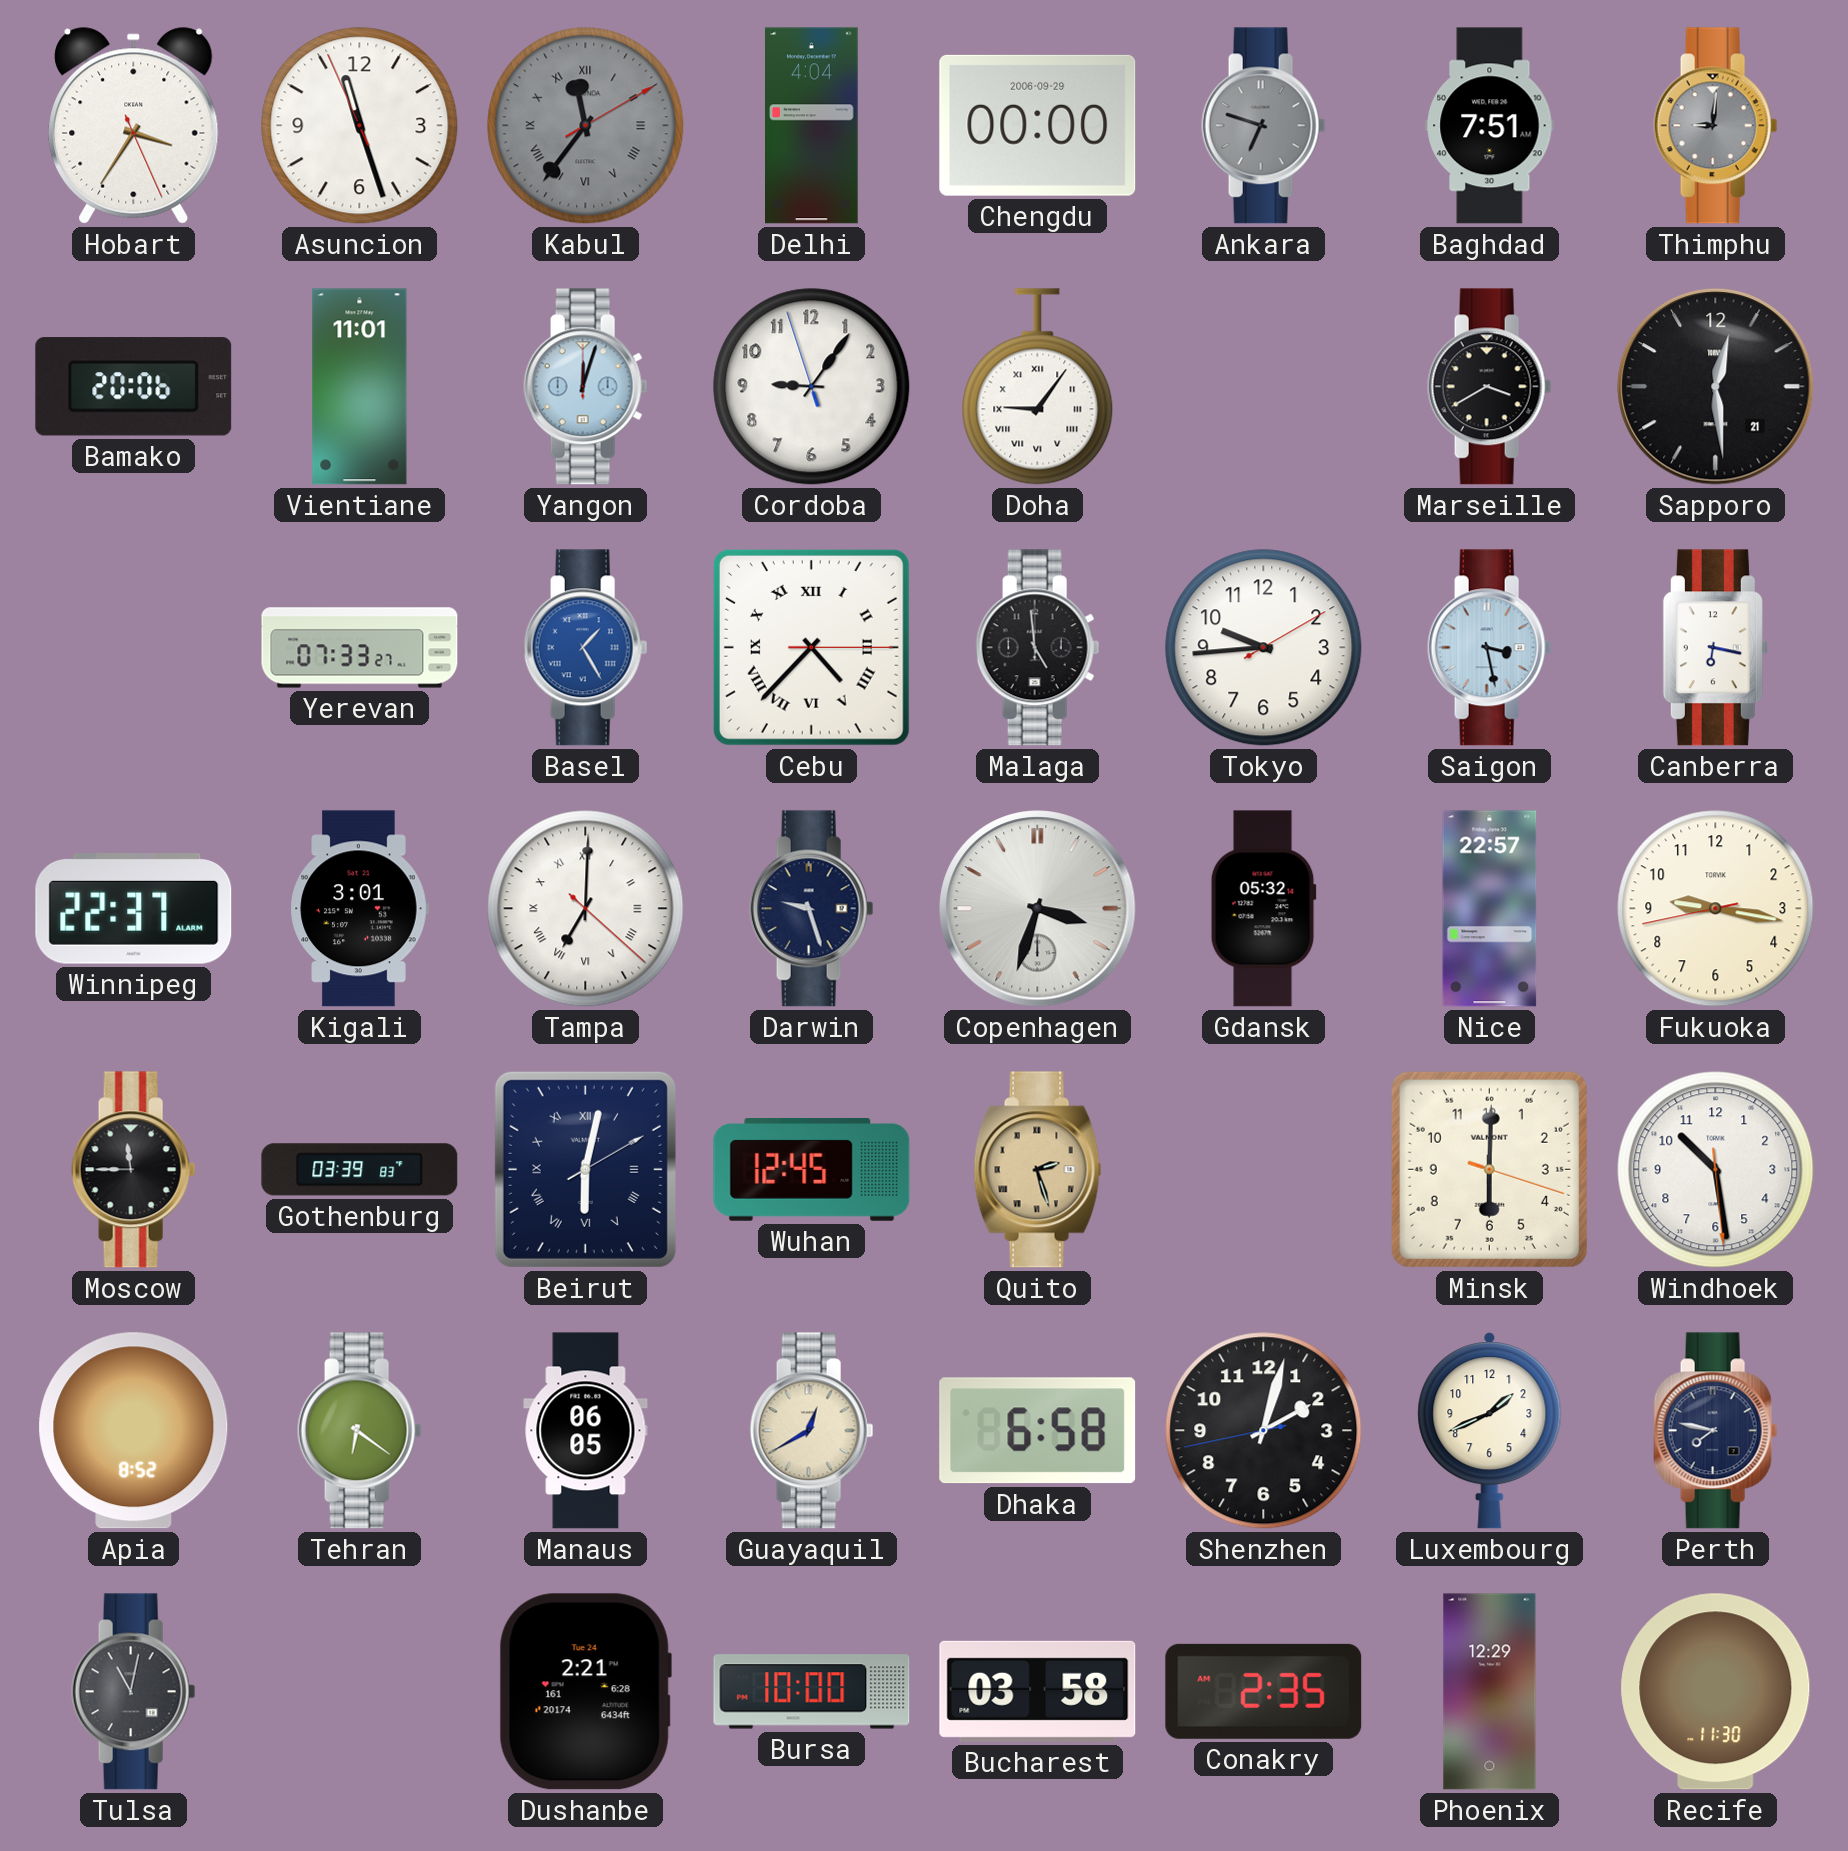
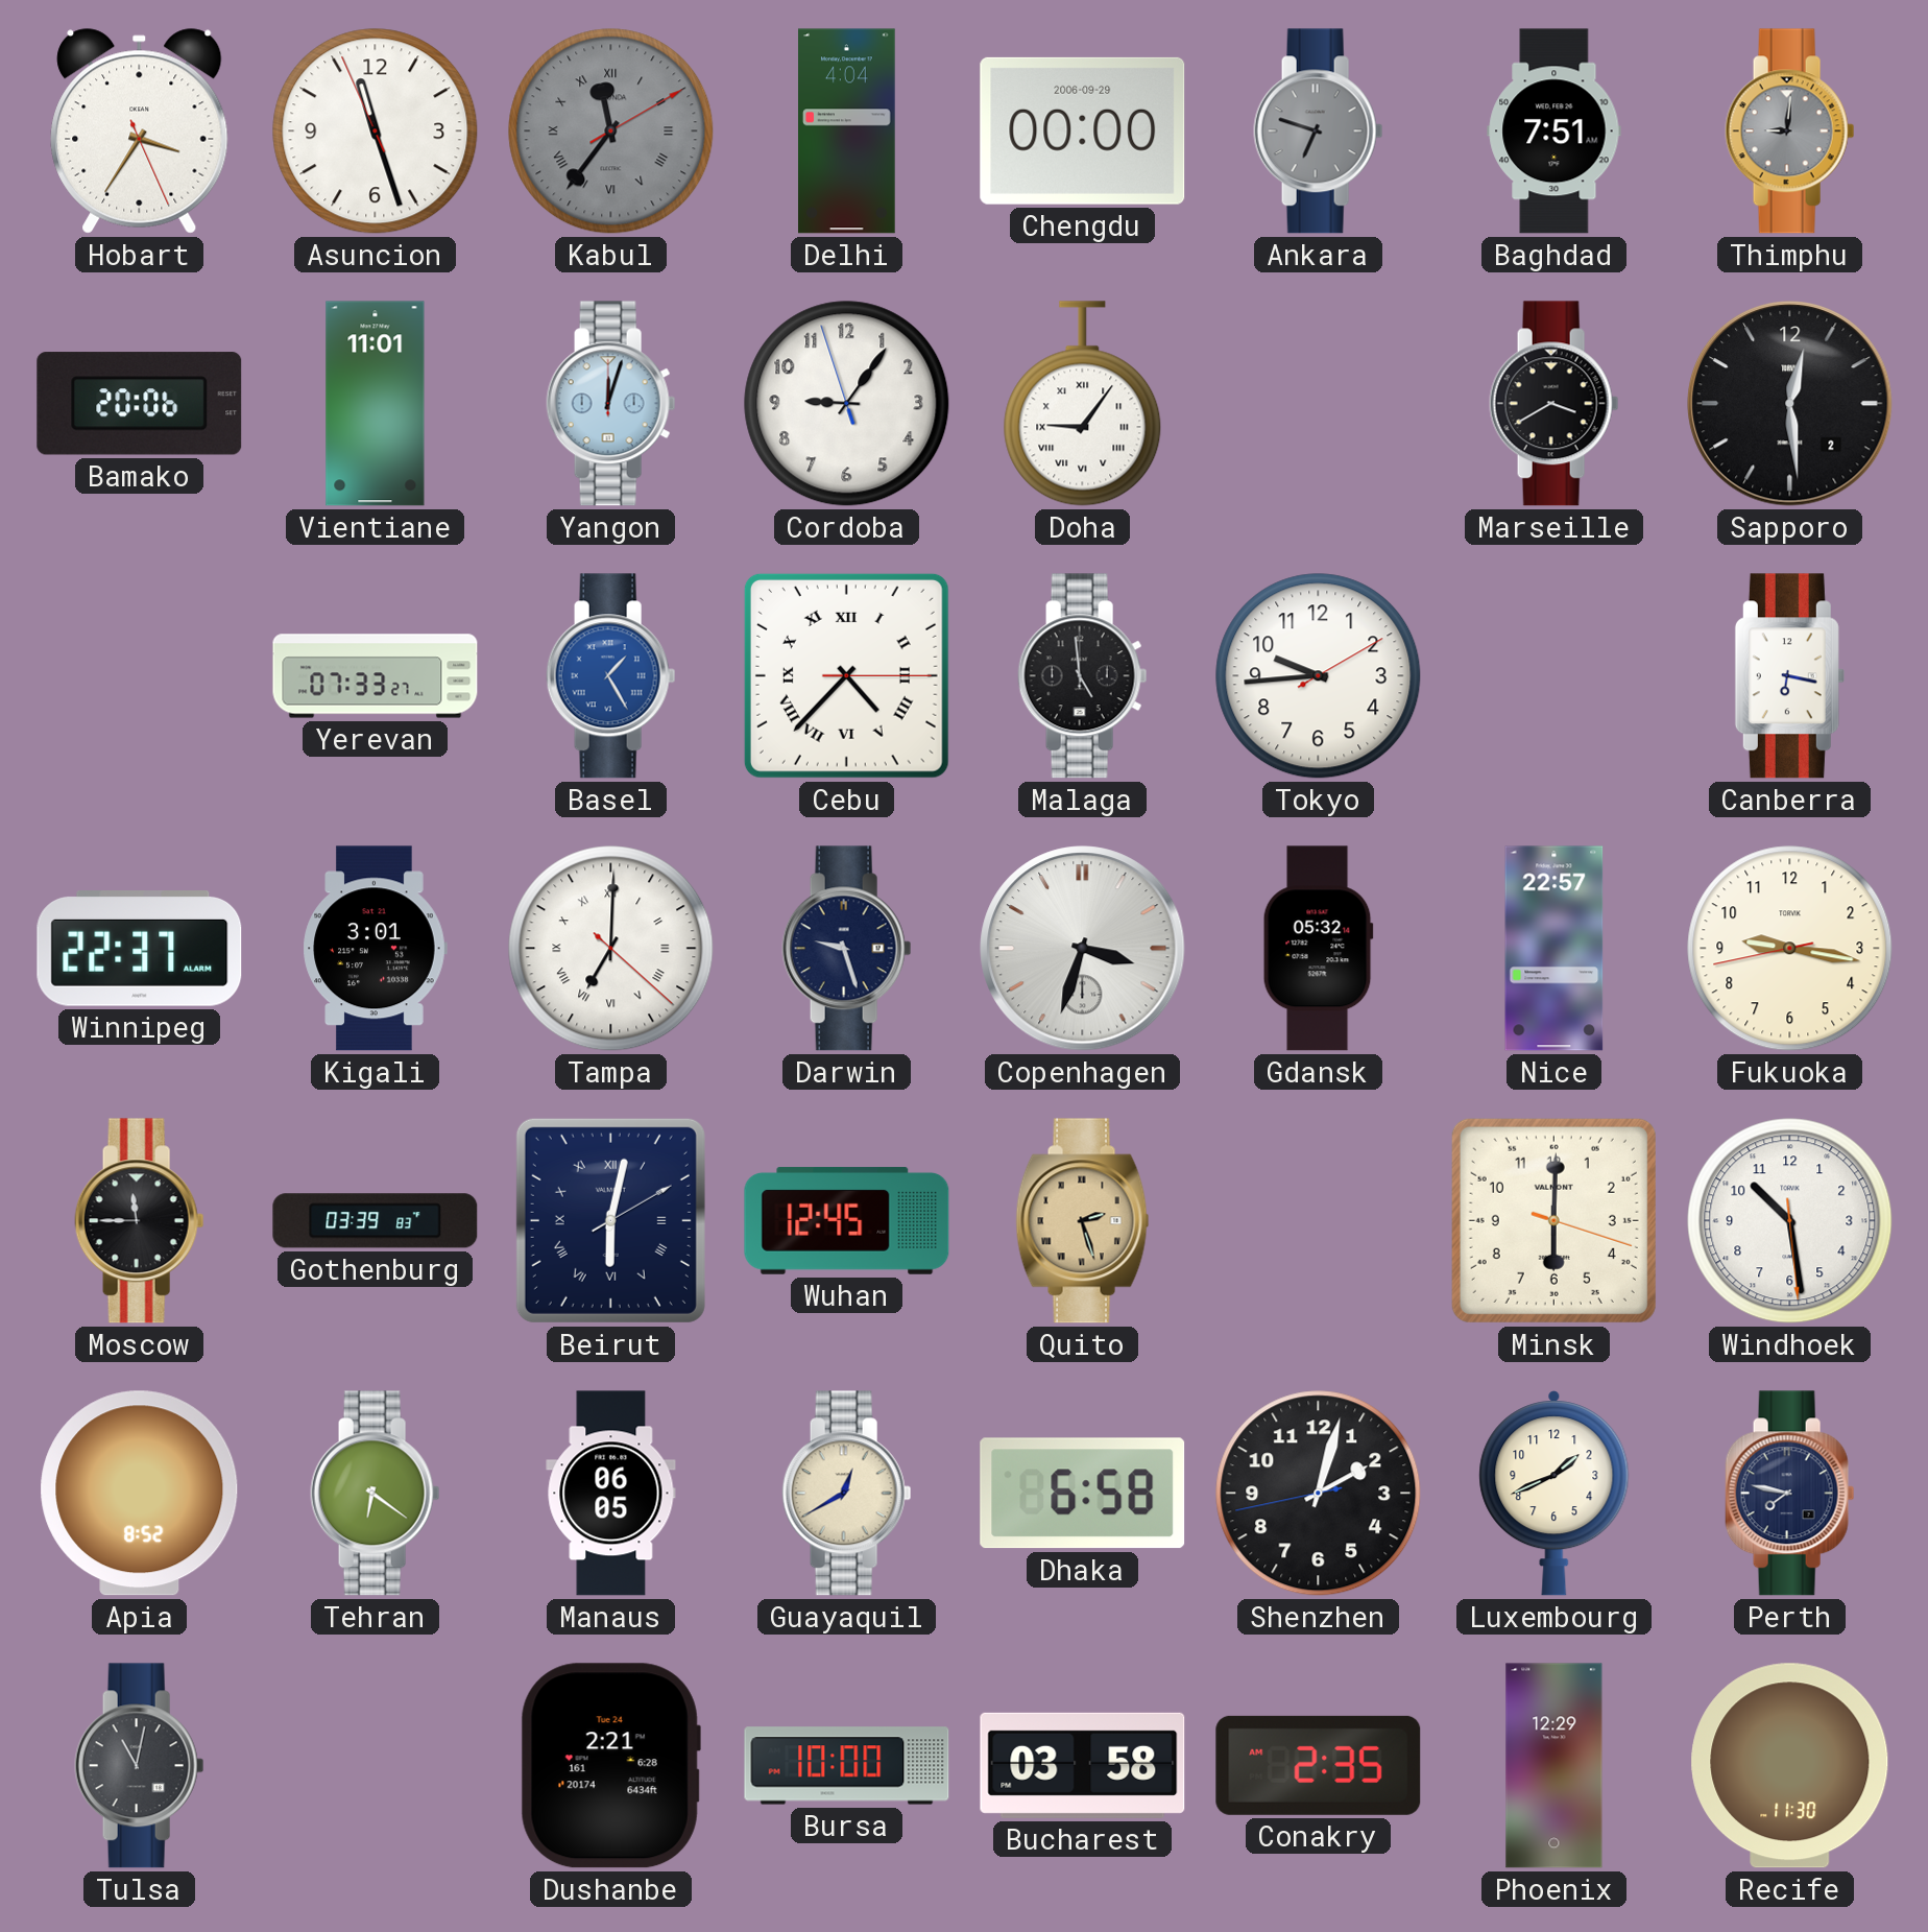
Sapporo date: 21 -> 2
Saigon: 3:28 -> none
